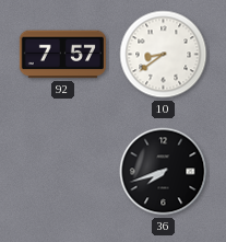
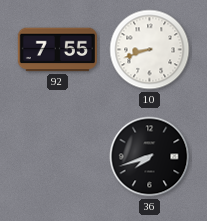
92: 7:57 -> 7:55
10: 8:39 -> 8:42
